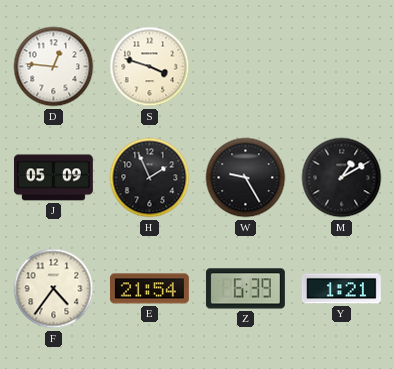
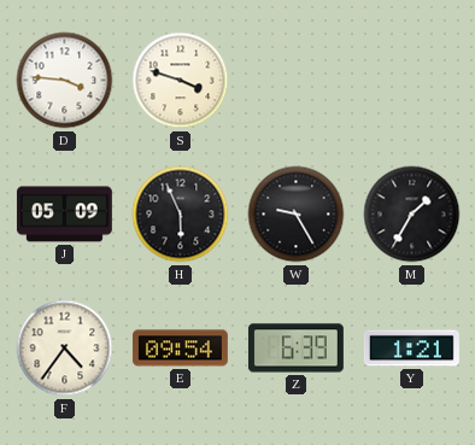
D: 12:46 -> 3:46
H: 1:56 -> 5:56
M: 1:10 -> 1:35
E: 21:54 -> 09:54
